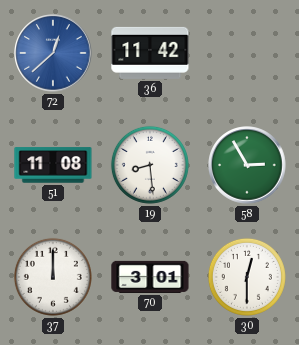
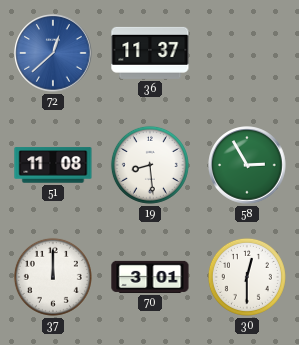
36: 11:42 -> 11:37
